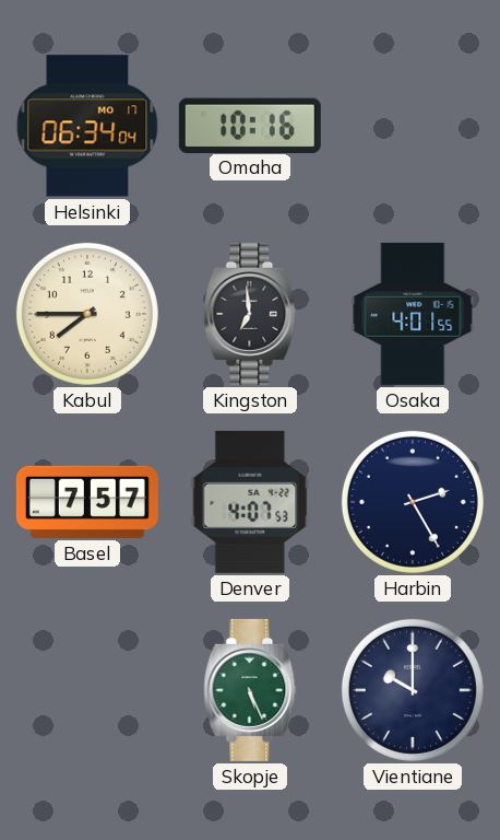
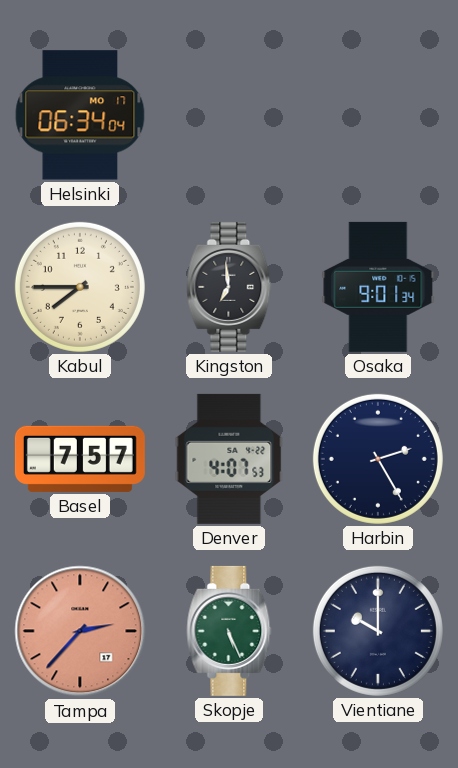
Omaha: 10:16 -> none
Osaka: 4:01 -> 9:01
Tampa: none -> 2:37
